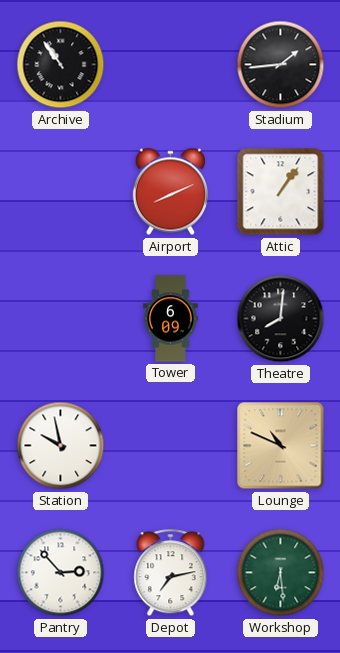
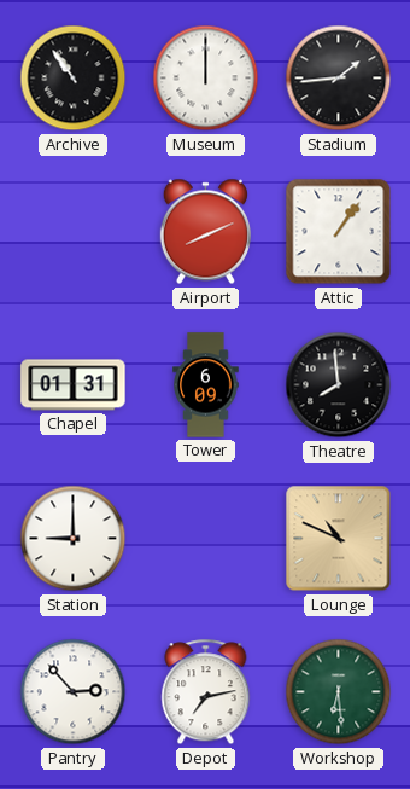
Museum: none -> 12:00
Chapel: none -> 01:31
Theatre: 8:01 -> 7:59
Station: 9:58 -> 9:00
